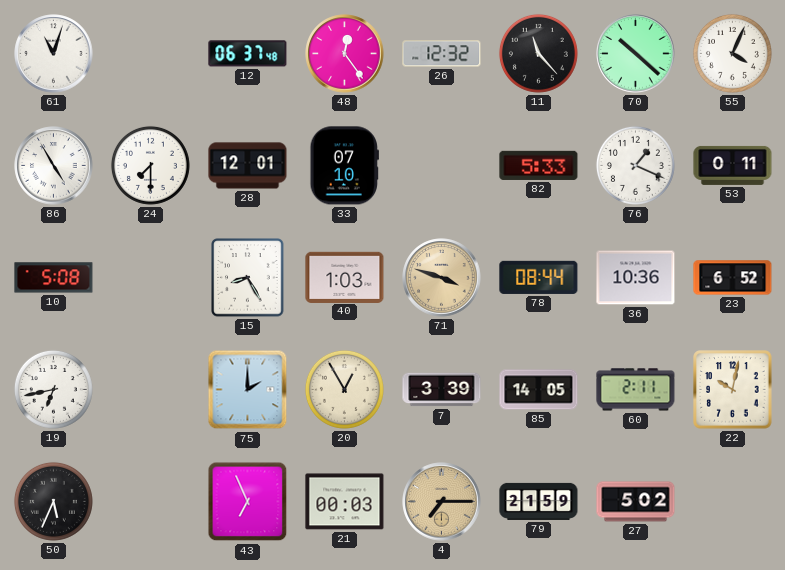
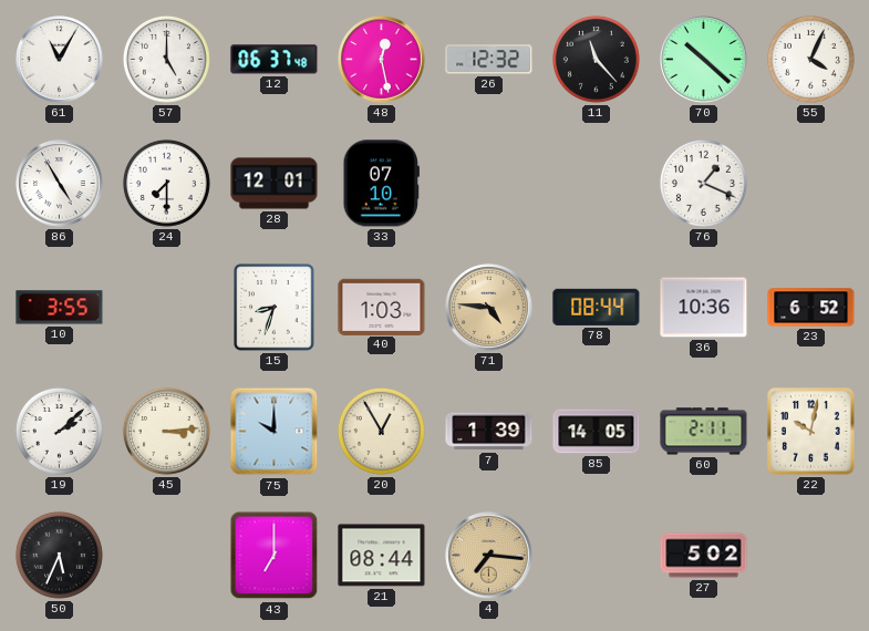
61: 11:03 -> 11:05
57: none -> 5:00
48: 12:24 -> 12:28
82: 5:33 -> none
53: 0:11 -> none
10: 5:08 -> 3:55
15: 8:25 -> 8:33
71: 3:48 -> 4:46
19: 6:43 -> 2:08
45: none -> 3:14
75: 2:00 -> 10:00
7: 3:39 -> 1:39
43: 6:56 -> 7:00
21: 00:03 -> 08:44
4: 7:15 -> 7:16
79: 21:59 -> none
